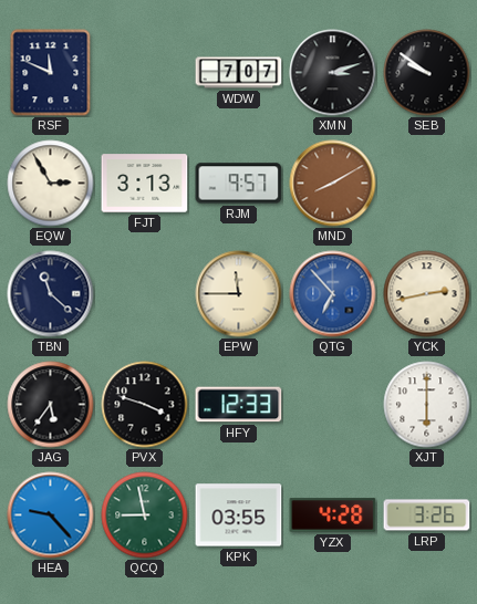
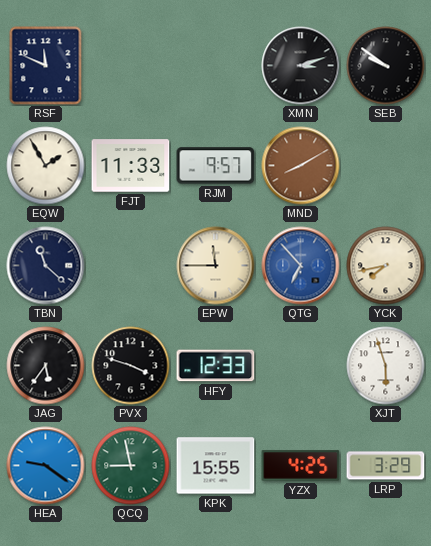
WDW: 7:07 -> none
EQW: 2:55 -> 1:55
FJT: 3:13 -> 11:33
YCK: 2:43 -> 7:43
XJT: 6:00 -> 5:57
HEA: 9:23 -> 9:21
KPK: 03:55 -> 15:55
YZX: 4:28 -> 4:25
LRP: 3:26 -> 3:29
